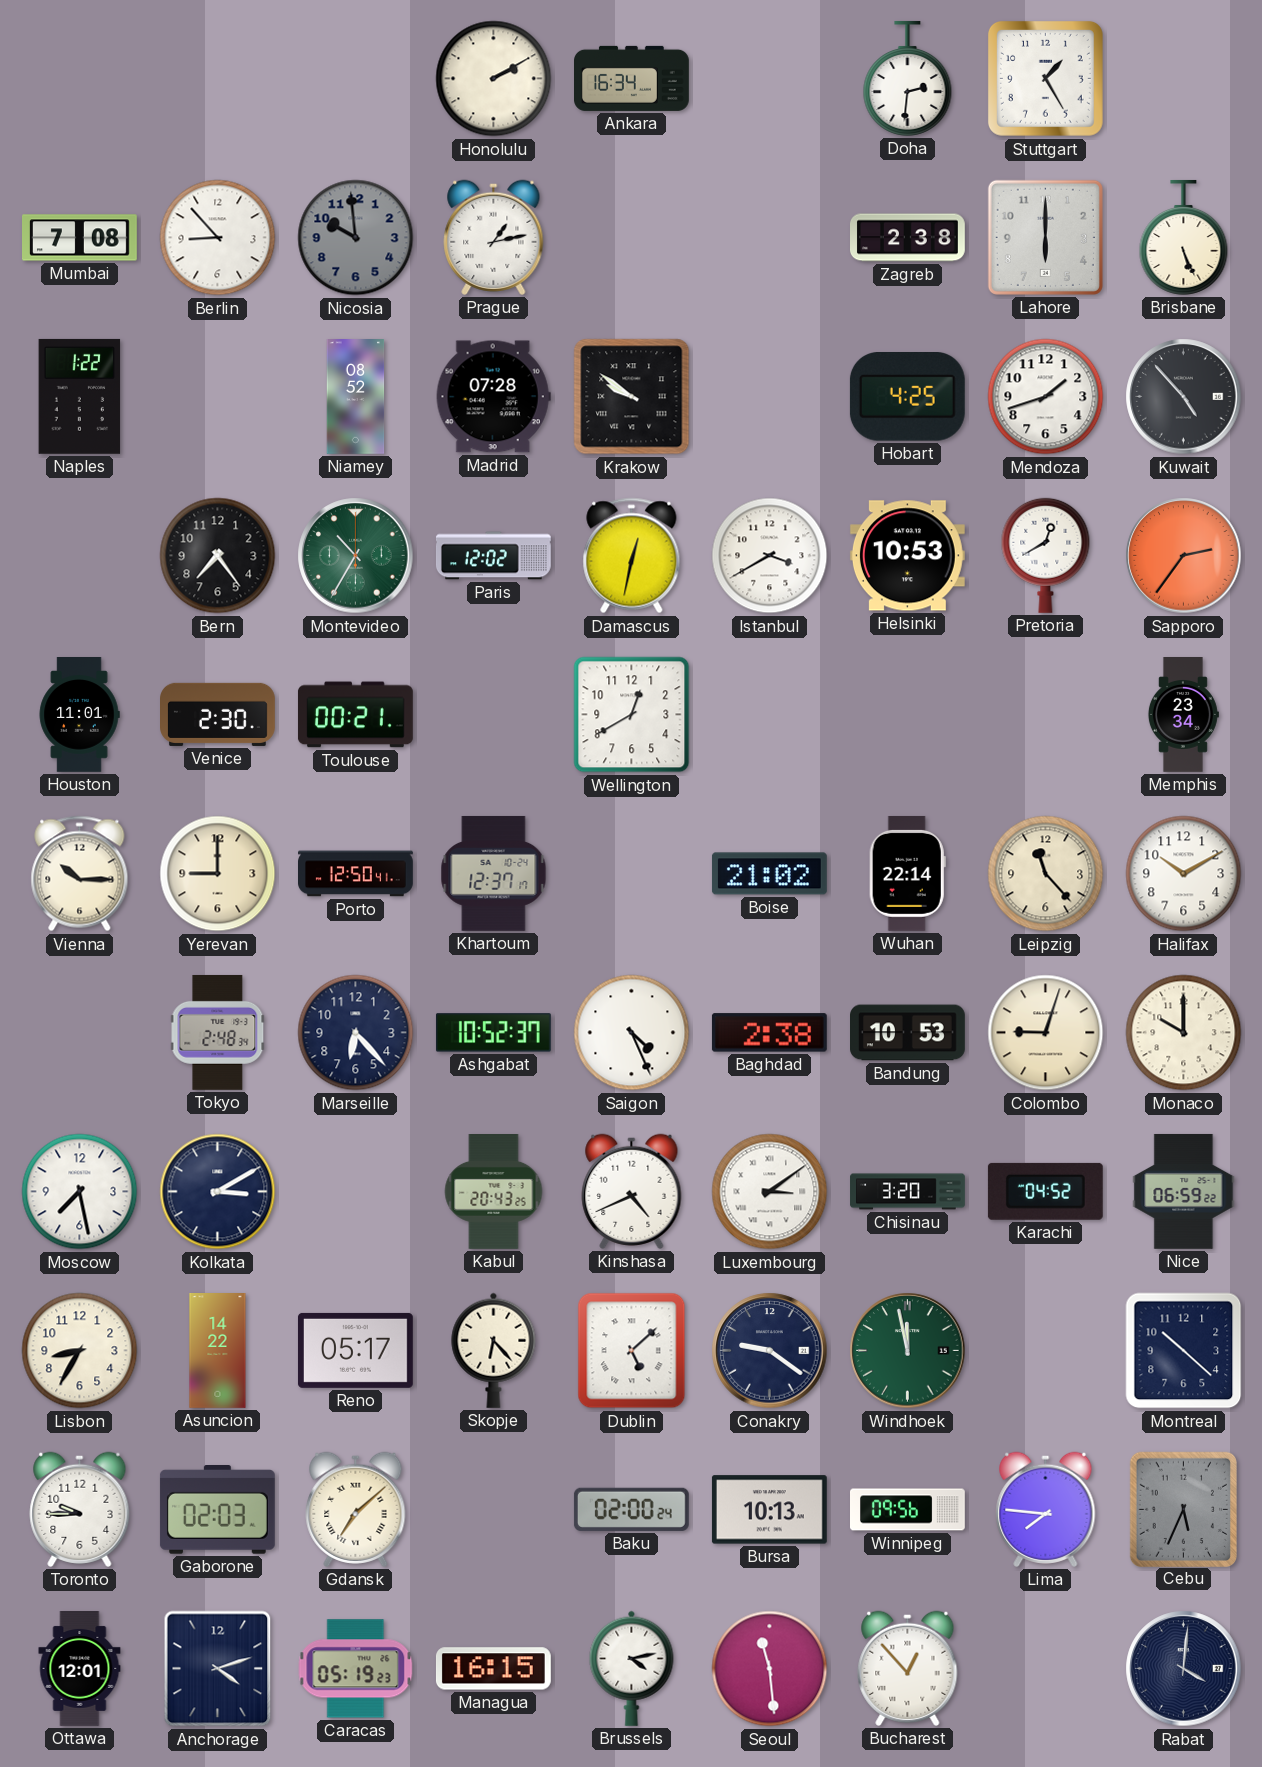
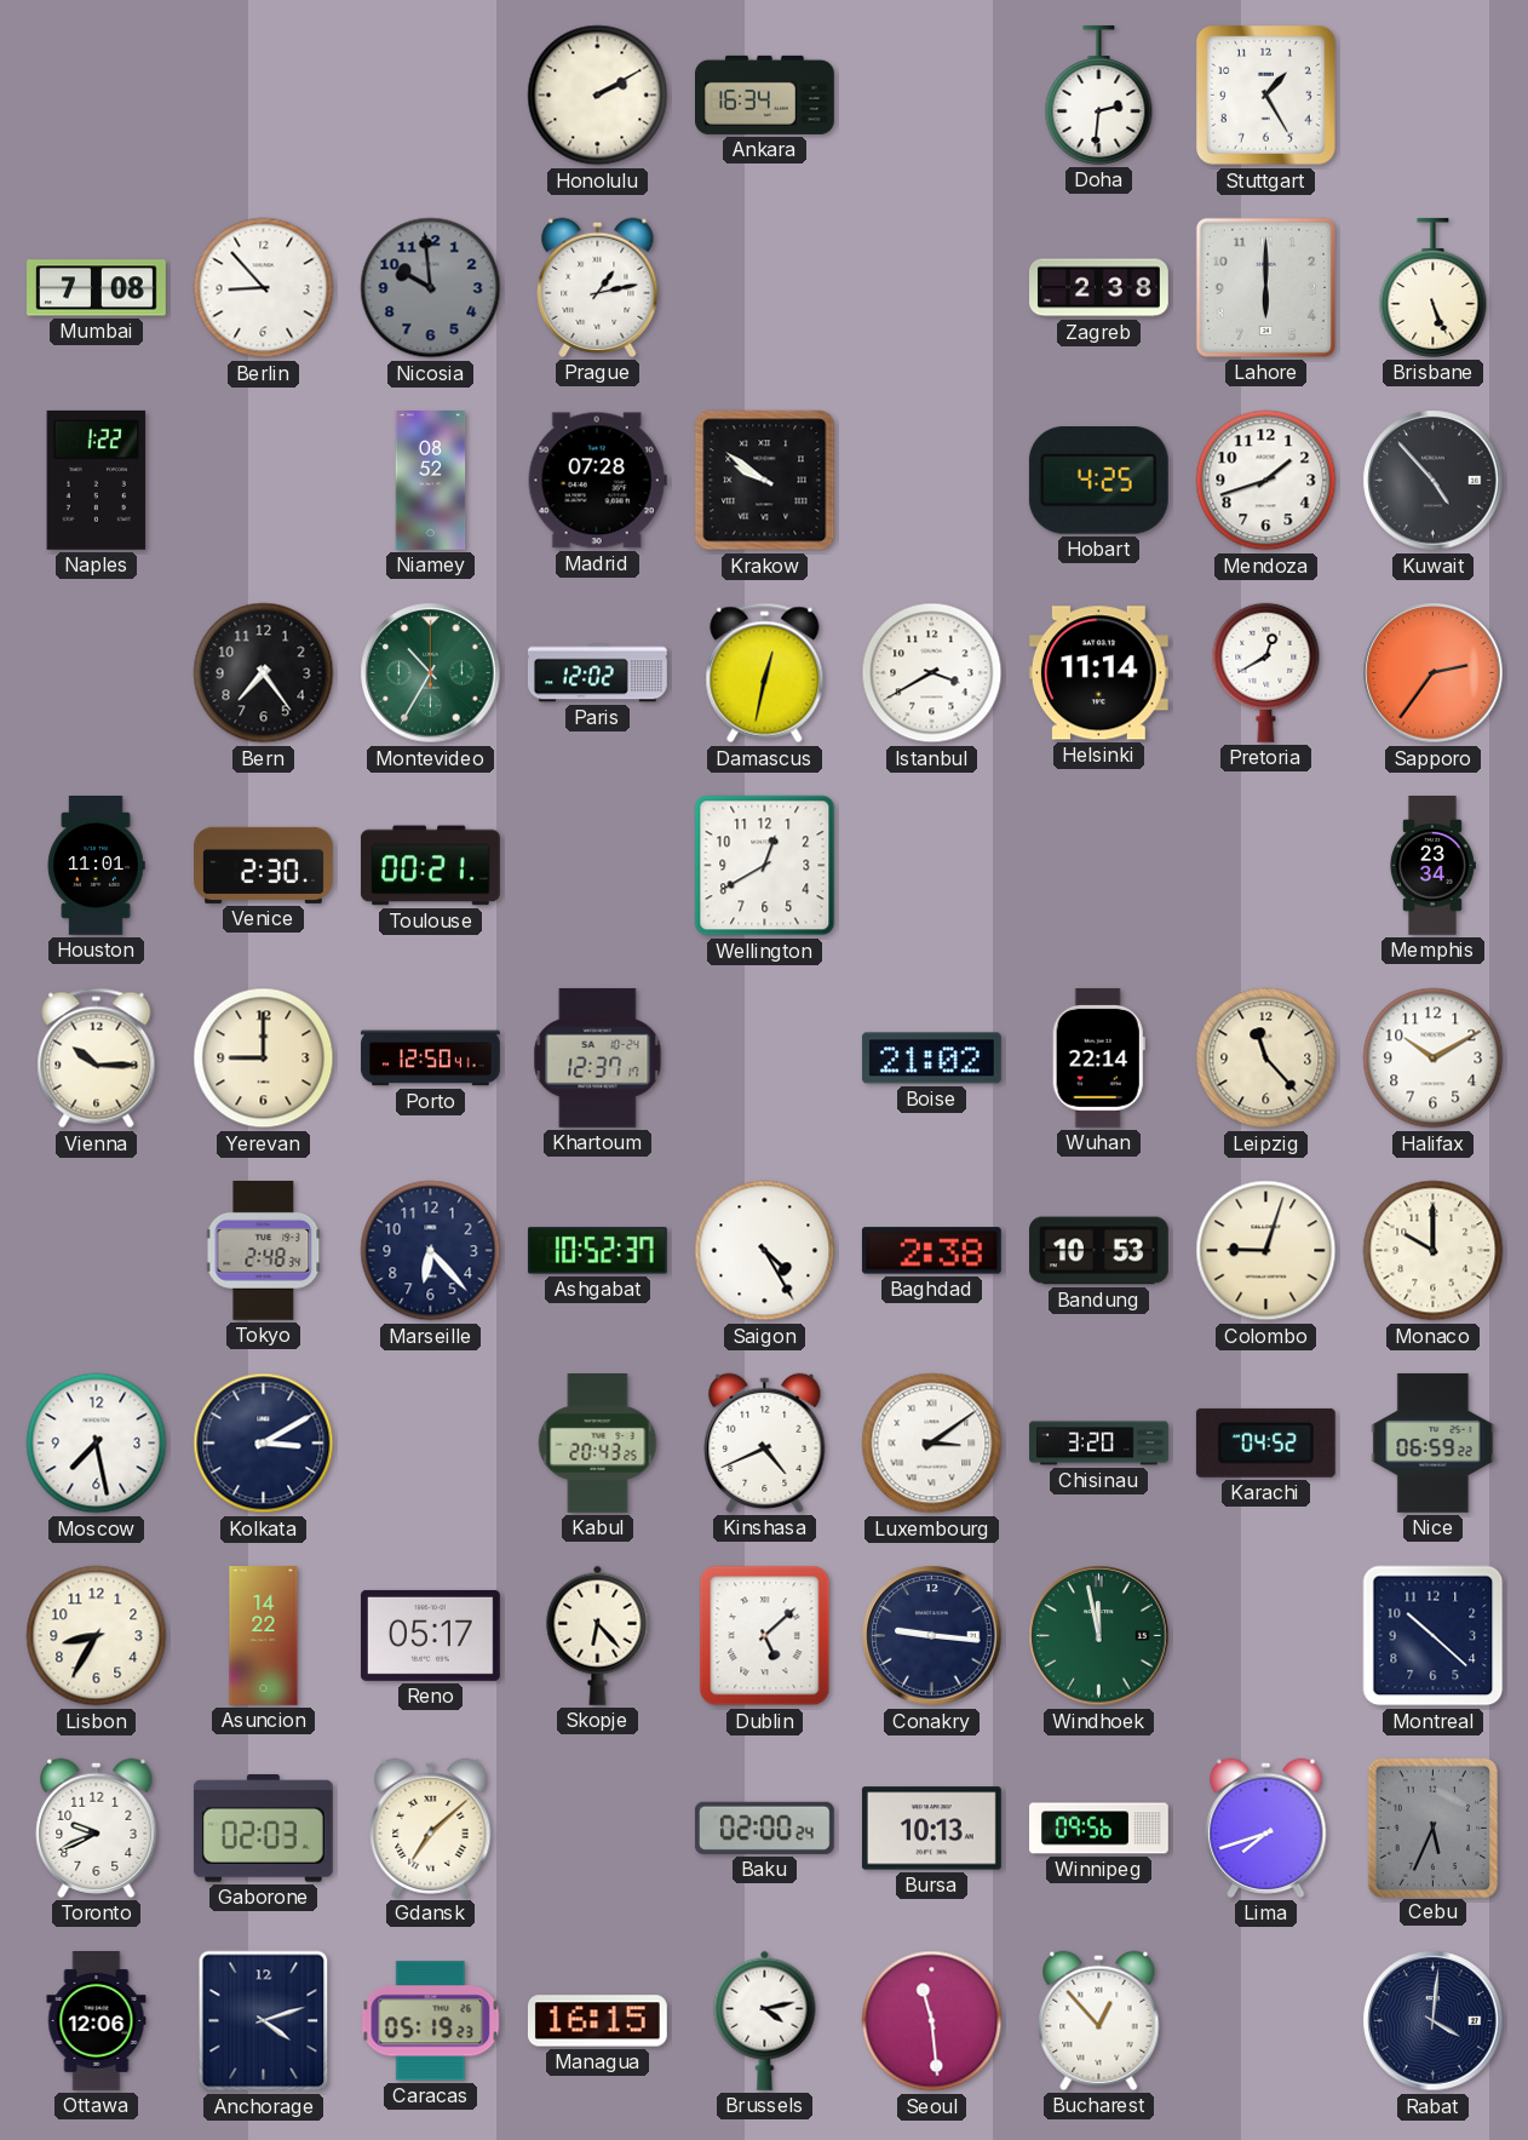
Helsinki: 10:53 -> 11:14
Saigon: 4:26 -> 4:25
Conakry: 9:21 -> 9:16
Toronto: 9:45 -> 9:41
Lima: 7:46 -> 7:42
Ottawa: 12:01 -> 12:06
